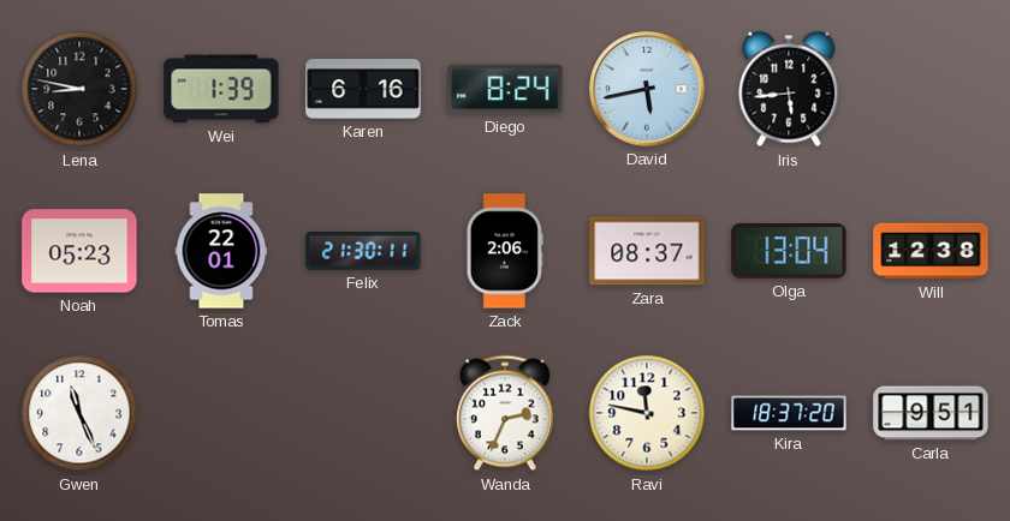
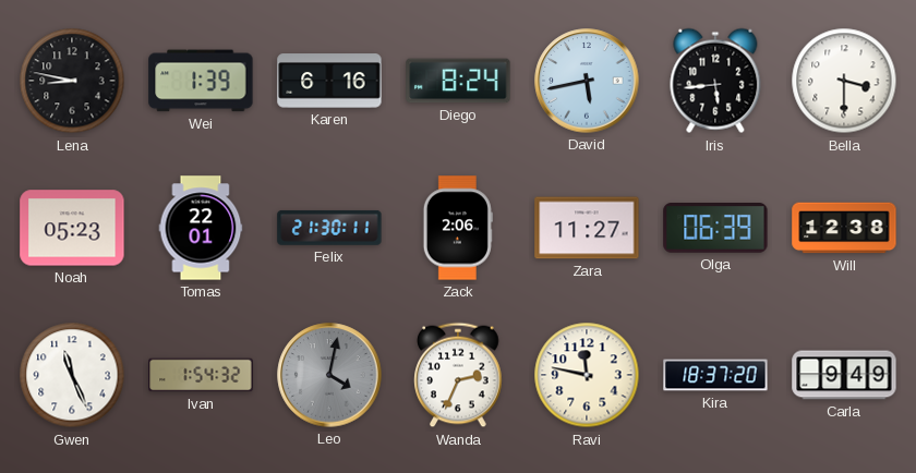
Bella: none -> 3:30
Zara: 08:37 -> 11:27
Olga: 13:04 -> 06:39
Ivan: none -> 1:54
Leo: none -> 4:02
Carla: 9:51 -> 9:49
